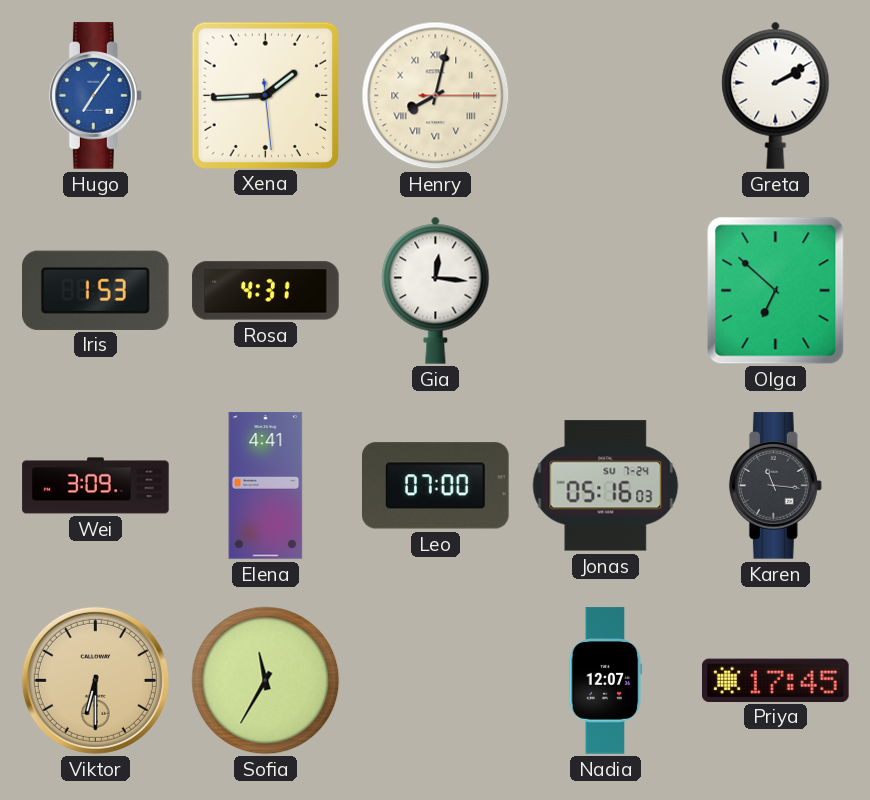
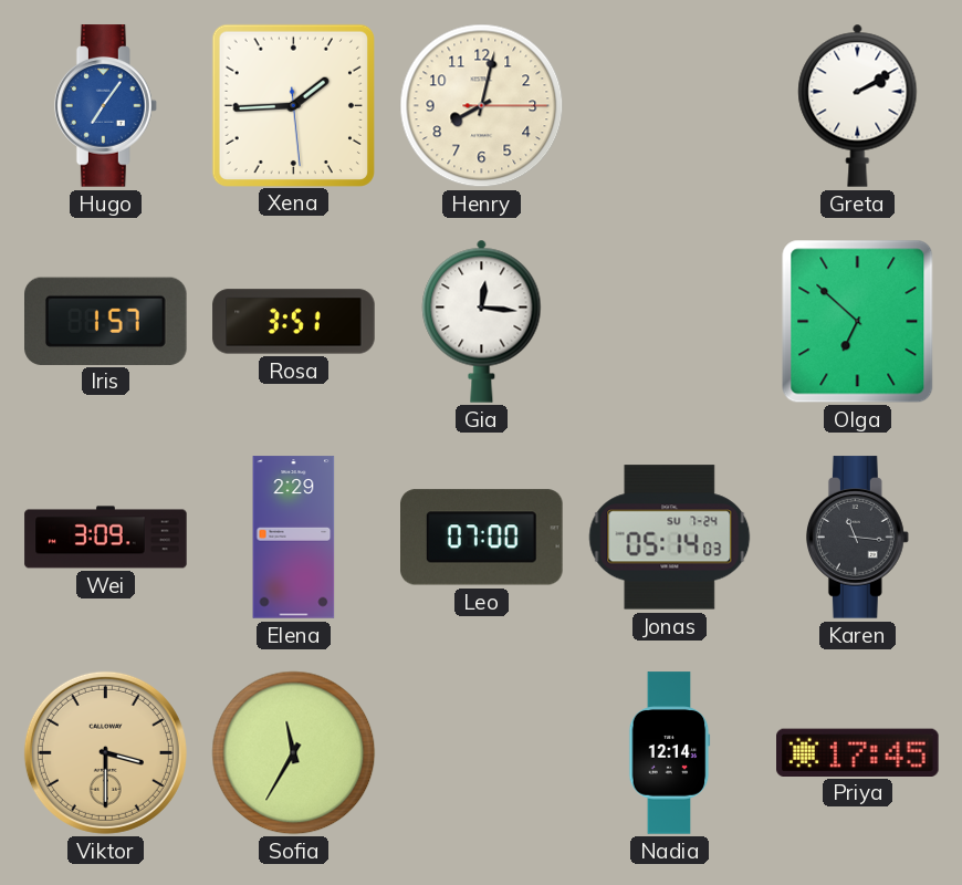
Henry numerals: Roman -> Arabic
Iris: 1:53 -> 1:57
Rosa: 4:31 -> 3:51
Elena: 4:41 -> 2:29
Jonas: 05:16 -> 05:14
Viktor: 6:30 -> 3:30
Nadia: 12:07 -> 12:14
